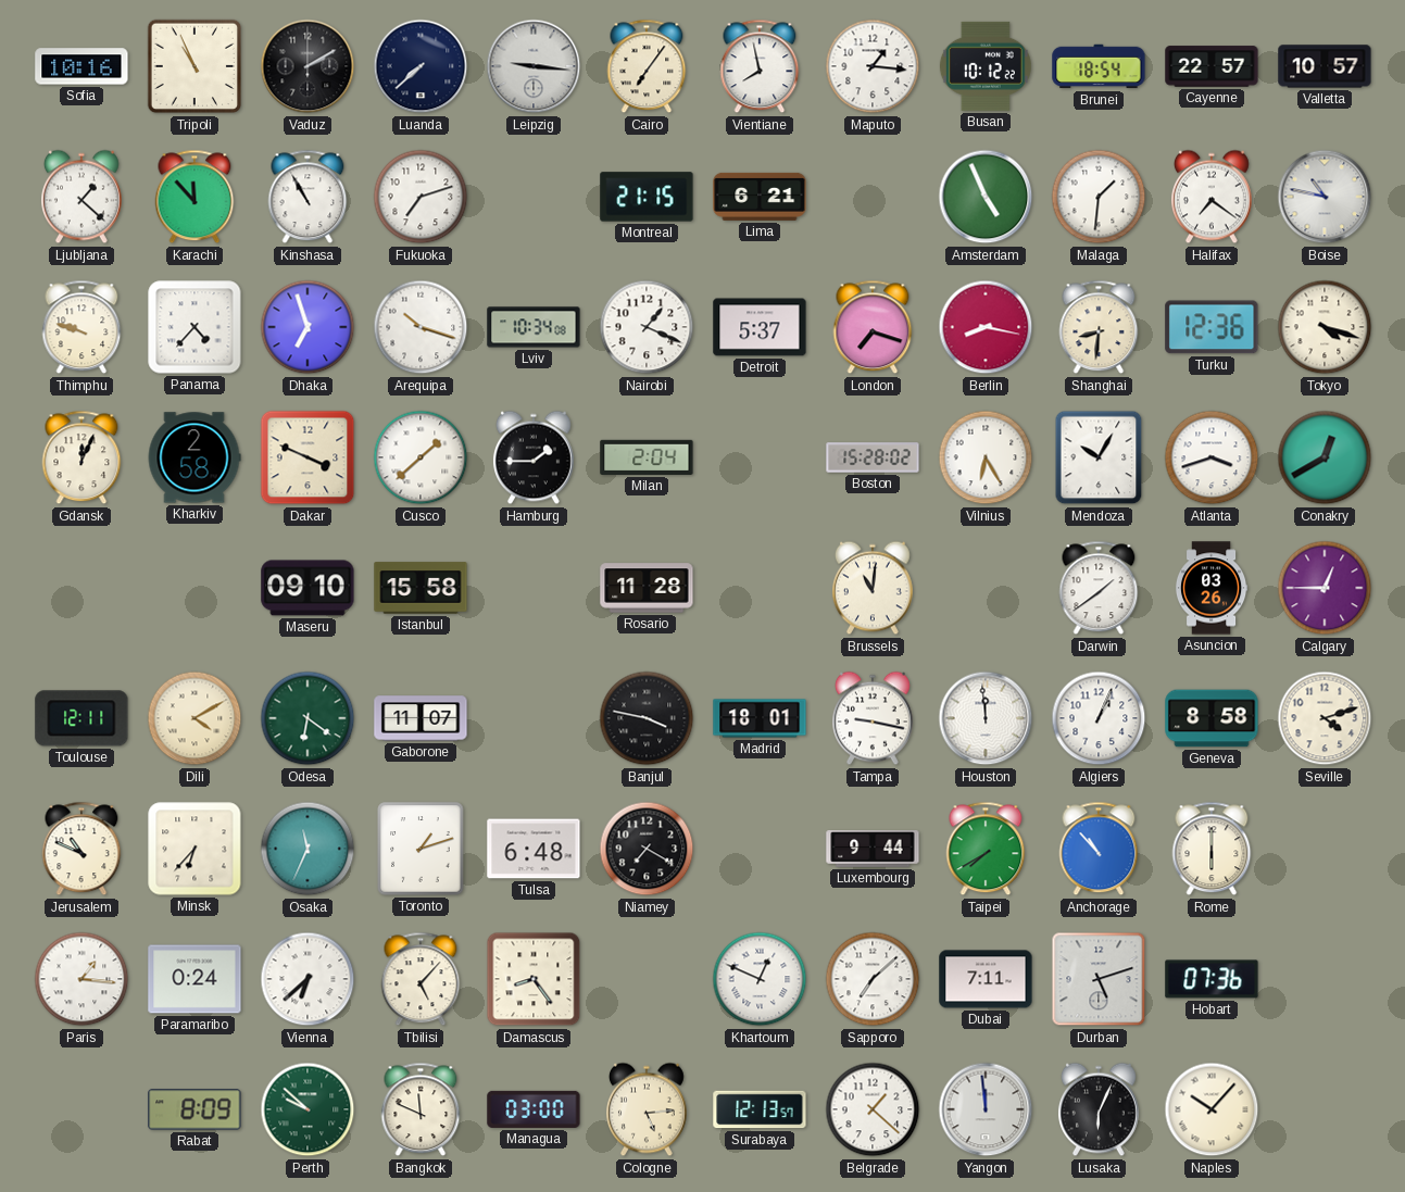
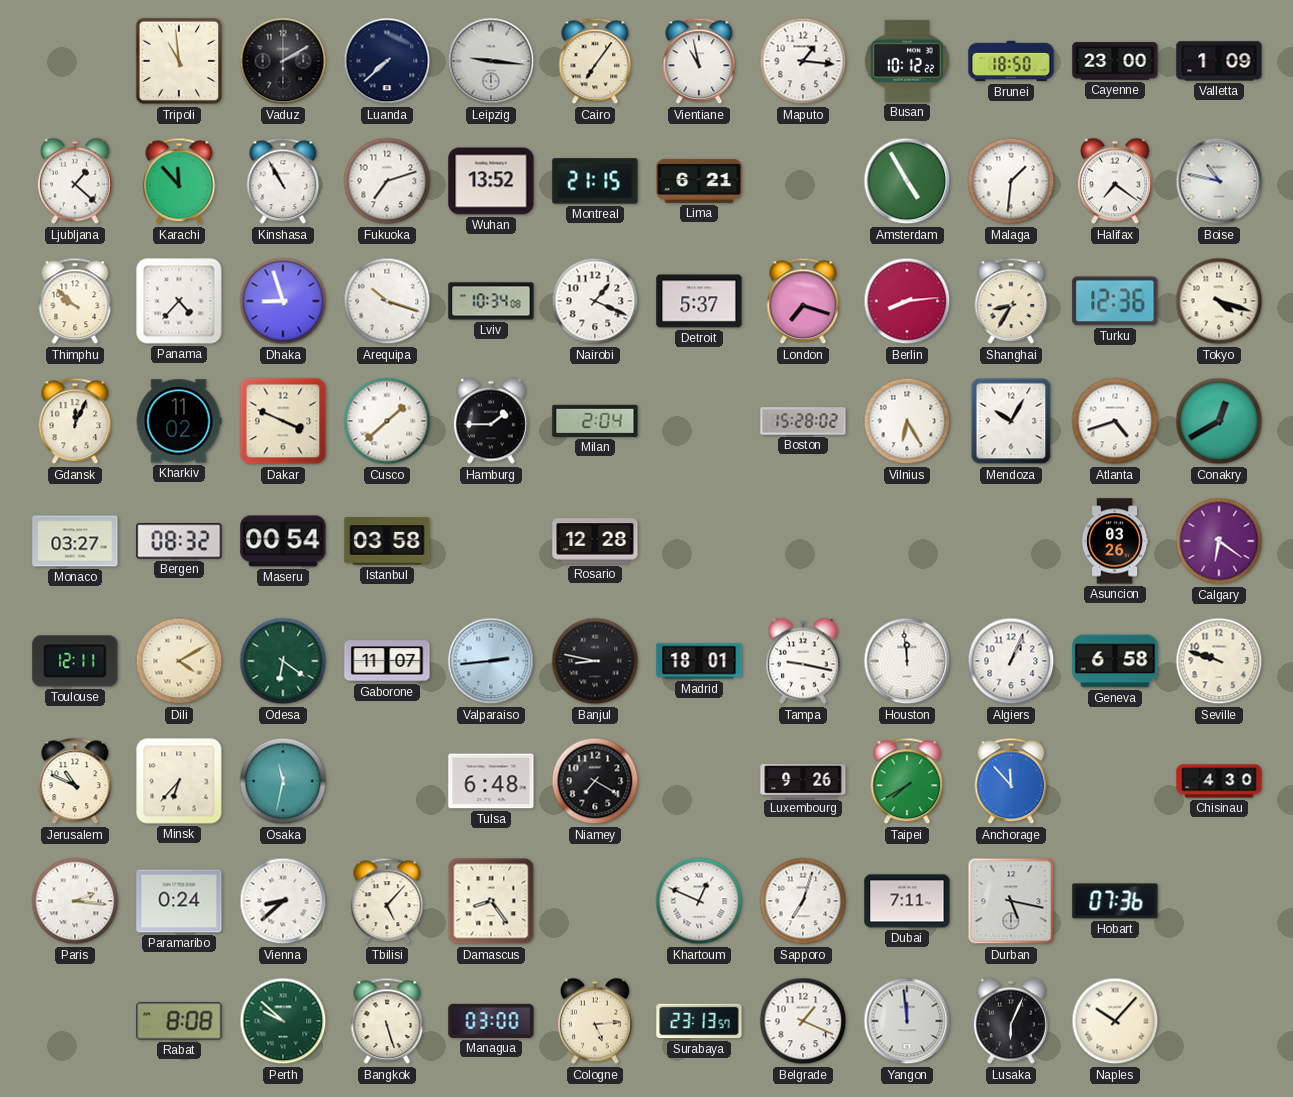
Sofia: 10:16 -> none
Tripoli: 10:56 -> 10:59
Vientiane: 7:58 -> 10:58
Brunei: 18:54 -> 18:50
Cayenne: 22:57 -> 23:00
Valletta: 10:57 -> 1:09
Wuhan: none -> 13:52
Amsterdam: 4:56 -> 4:55
Thimphu: 9:48 -> 9:52
Dhaka: 6:57 -> 8:57
Berlin: 8:17 -> 8:14
Shanghai: 8:31 -> 8:35
Kharkiv: 2:58 -> 11:02
Atlanta: 3:42 -> 4:42
Monaco: none -> 03:27
Bergen: none -> 08:32
Maseru: 09:10 -> 00:54
Istanbul: 15:58 -> 03:58
Rosario: 11:28 -> 12:28
Brussels: 11:01 -> none
Darwin: 1:39 -> none
Calgary: 12:45 -> 6:21
Valparaiso: none -> 2:44
Banjul: 3:47 -> 8:47
Geneva: 8:58 -> 6:58
Seville: 4:12 -> 9:48
Osaka: 11:34 -> 11:32
Toronto: 1:12 -> none
Luxembourg: 9:44 -> 9:26
Anchorage: 10:53 -> 11:53
Rome: 6:00 -> none
Chisinau: none -> 4:30
Paris: 1:16 -> 2:16
Vienna: 6:38 -> 8:38
Sapporo: 7:08 -> 7:03
Durban: 5:12 -> 5:17
Rabat: 8:09 -> 8:08
Bangkok: 11:49 -> 5:27
Surabaya: 12:13 -> 23:13
Belgrade: 1:22 -> 1:19
